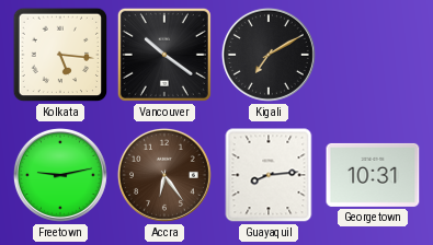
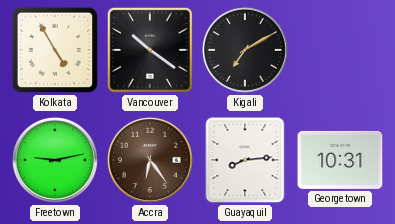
Kolkata: 5:16 -> 4:55
